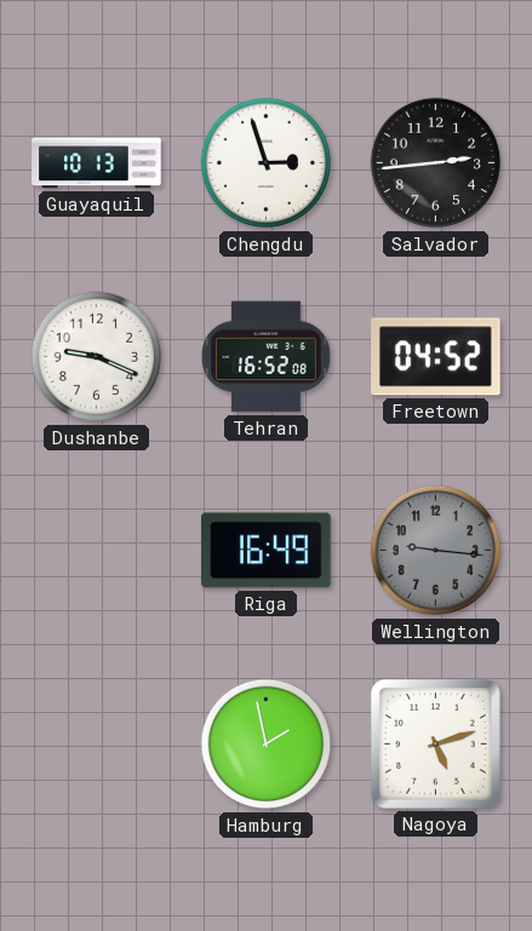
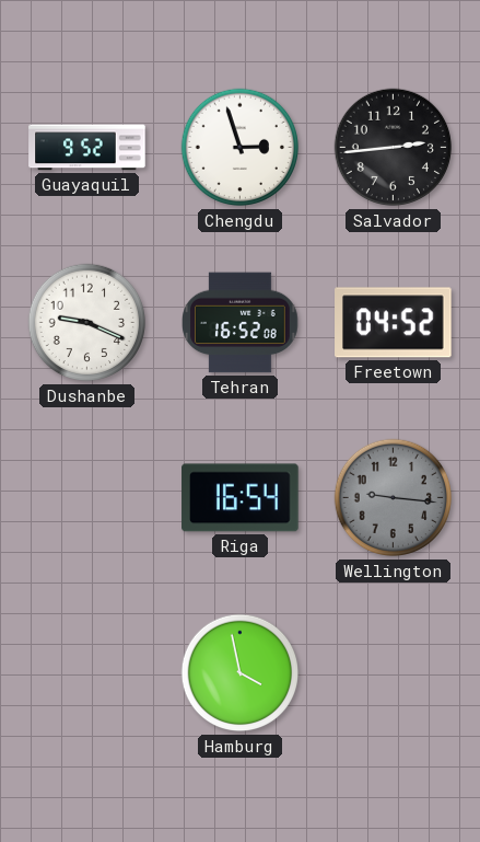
Guayaquil: 10:13 -> 9:52
Riga: 16:49 -> 16:54
Hamburg: 1:58 -> 3:58
Nagoya: 5:12 -> none
